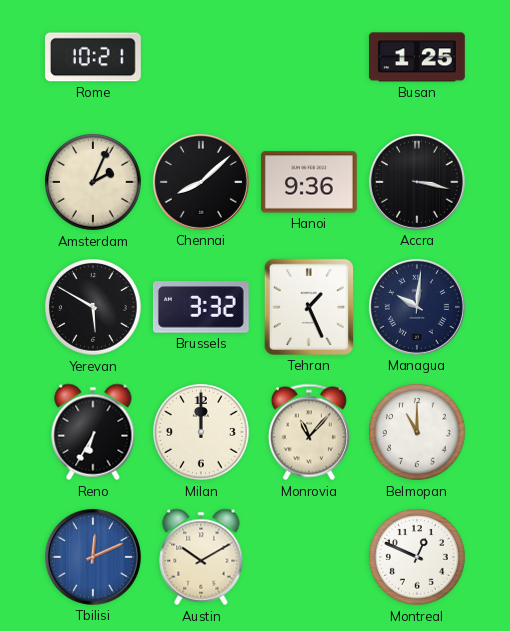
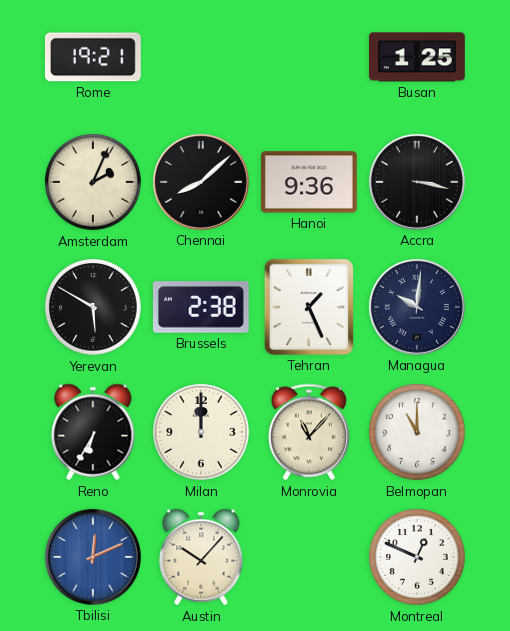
Rome: 10:21 -> 19:21
Brussels: 3:32 -> 2:38
Austin: 10:10 -> 10:07
